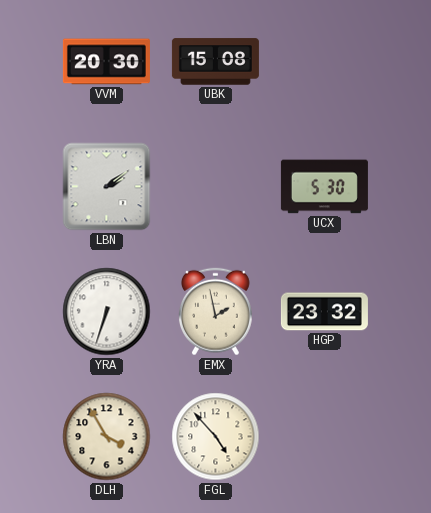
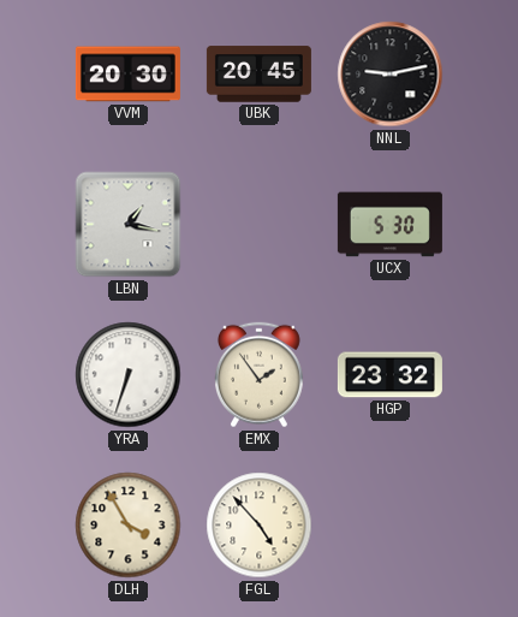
UBK: 15:08 -> 20:45
NNL: none -> 9:13
LBN: 2:09 -> 1:17
EMX: 1:58 -> 1:54
